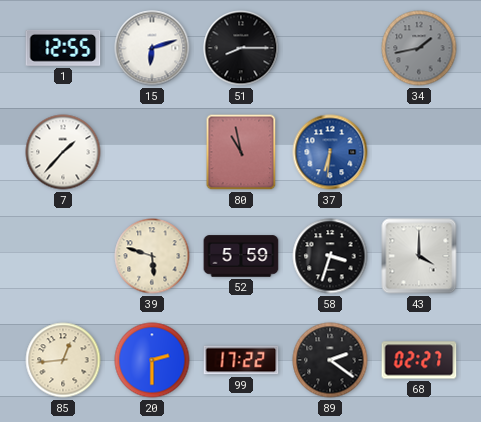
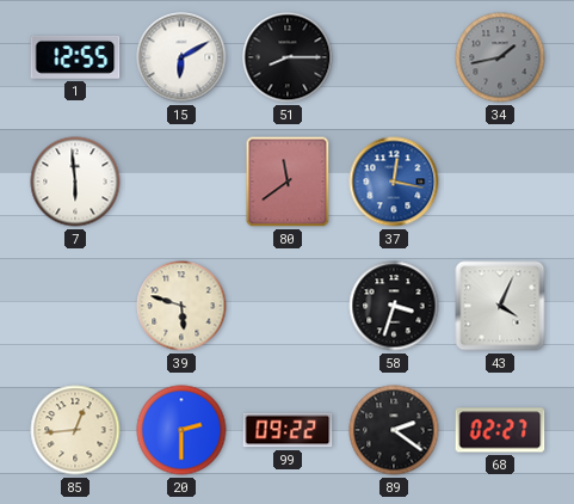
15: 6:12 -> 6:10
7: 1:37 -> 5:59
80: 10:58 -> 11:39
37: 6:31 -> 12:17
52: 5:59 -> none
43: 4:00 -> 4:04
99: 17:22 -> 09:22
